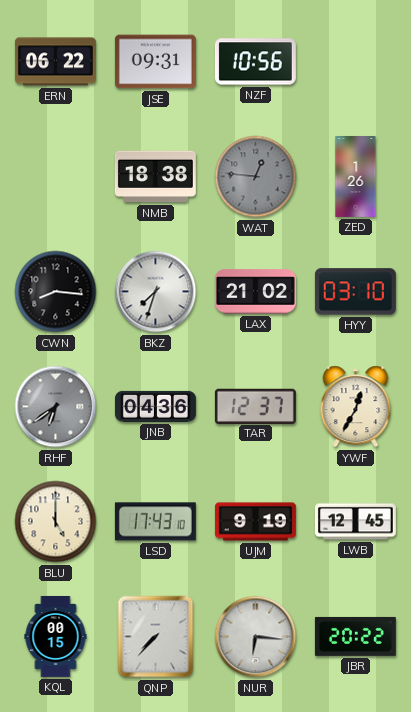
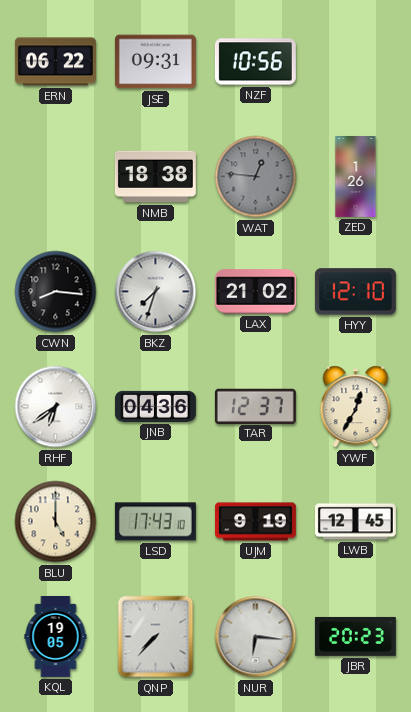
HYY: 03:10 -> 12:10
RHF dial: grey -> white
KQL: 00:15 -> 19:05
JBR: 20:22 -> 20:23
